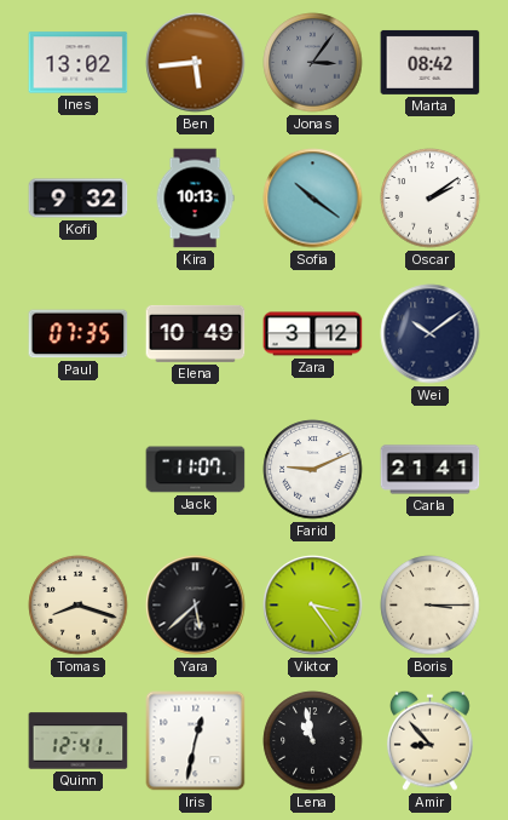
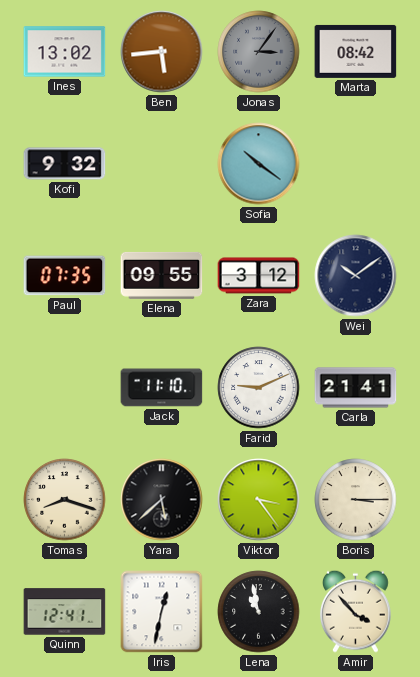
Kira: 10:13 -> none
Oscar: 2:09 -> none
Elena: 10:49 -> 09:55
Jack: 11:07 -> 11:10
Amir: 8:53 -> 3:53
